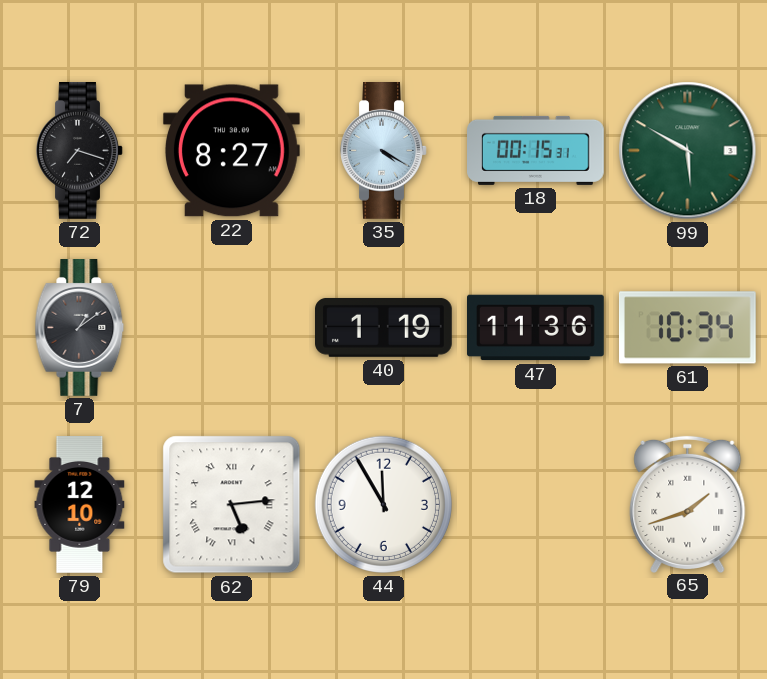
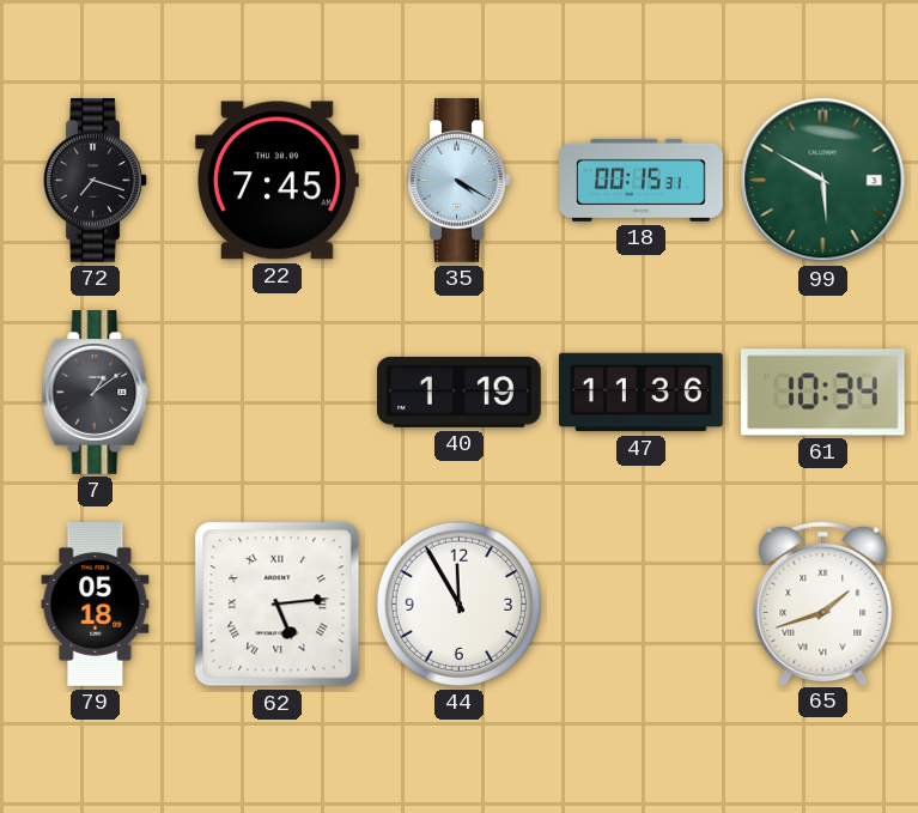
22: 8:27 -> 7:45
79: 12:10 -> 05:18
